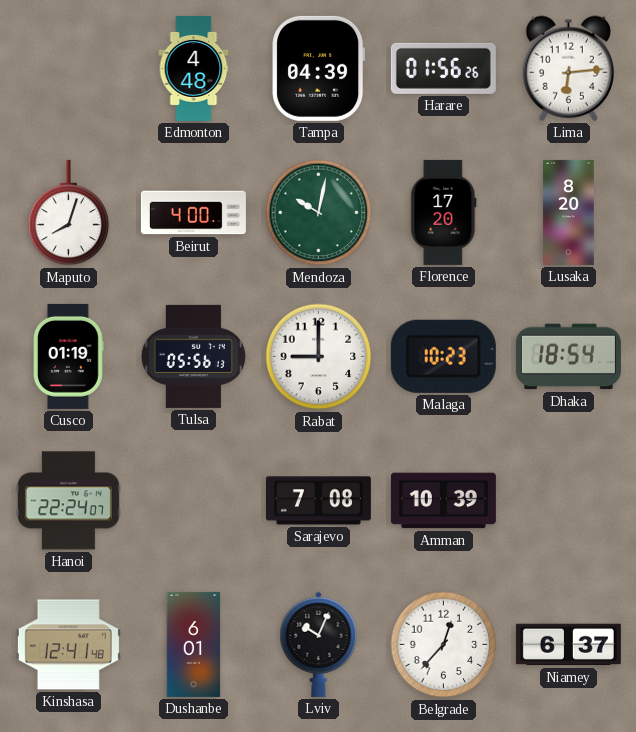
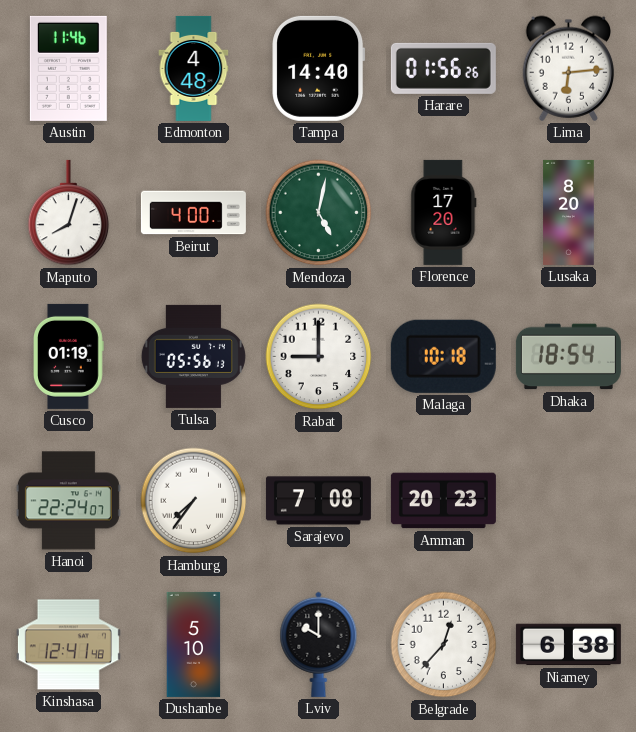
Austin: none -> 11:46
Tampa: 04:39 -> 14:40
Mendoza: 10:02 -> 5:02
Malaga: 10:23 -> 10:18
Hamburg: none -> 7:36
Amman: 10:39 -> 20:23
Dushanbe: 6:01 -> 5:10
Lviv: 10:04 -> 10:00
Niamey: 6:37 -> 6:38
